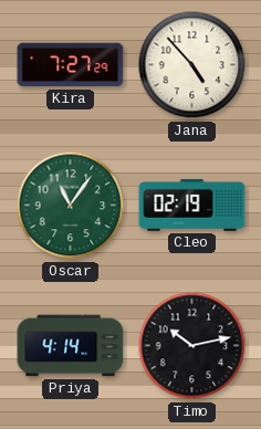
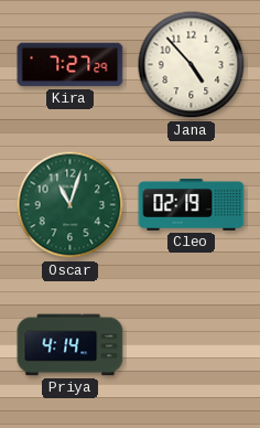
Oscar: 11:06 -> 11:03
Timo: 10:13 -> none
